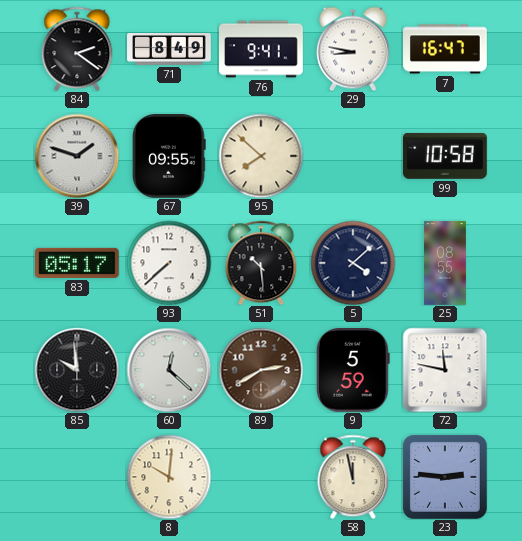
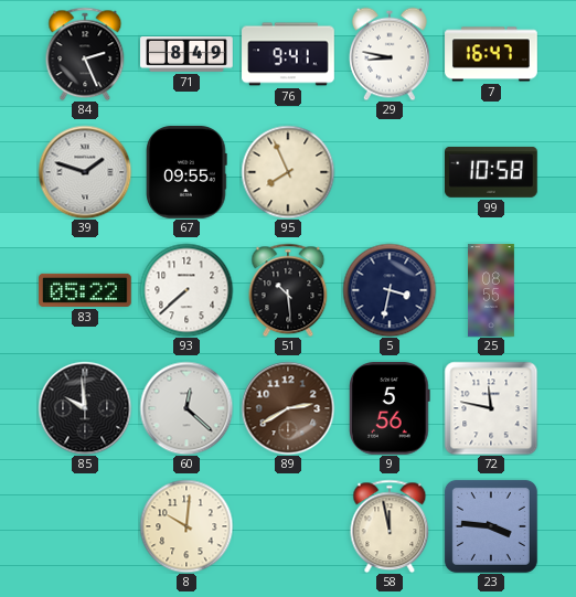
84: 2:21 -> 2:26
95: 7:52 -> 7:56
83: 05:17 -> 05:22
5: 4:08 -> 3:32
9: 5:59 -> 5:56
23: 2:46 -> 3:46
